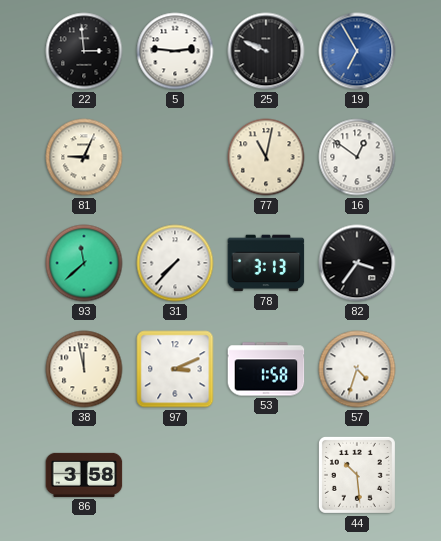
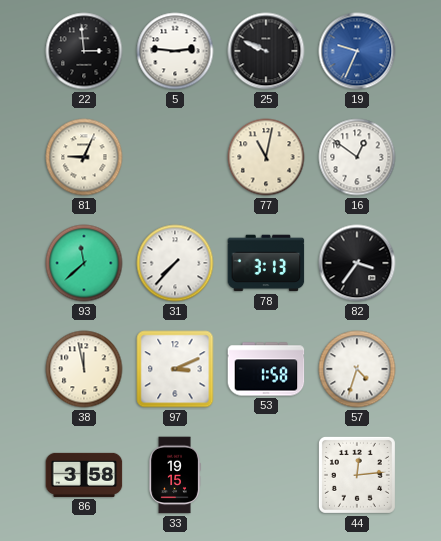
19: 6:55 -> 9:34
33: none -> 19:15
44: 10:29 -> 12:14
